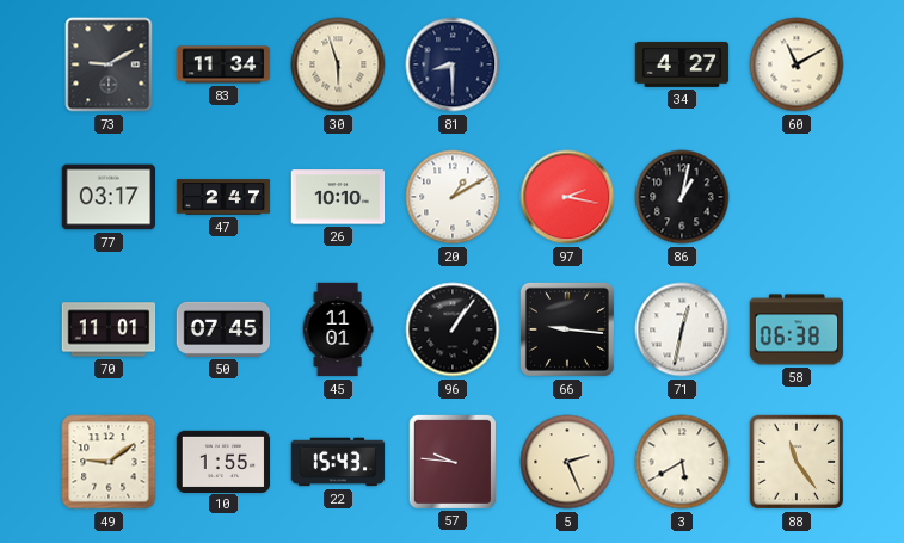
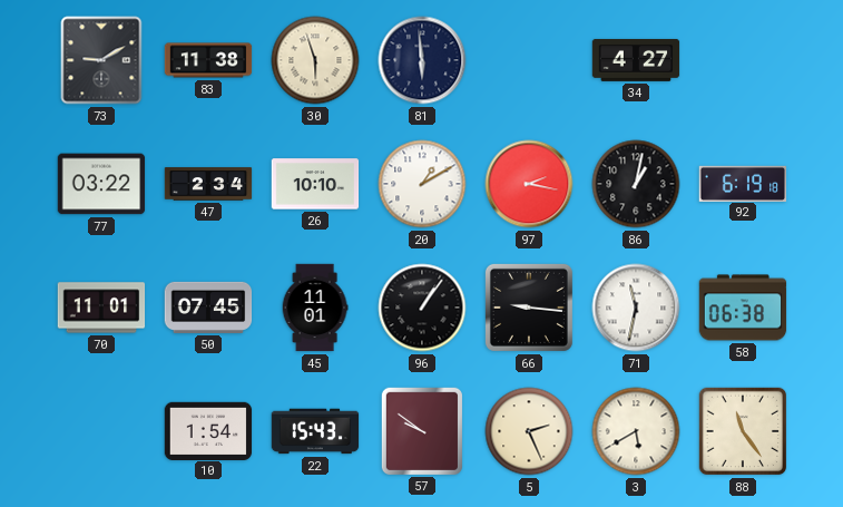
83: 11:34 -> 11:38
81: 8:30 -> 5:59
60: 11:10 -> none
77: 03:17 -> 03:22
47: 2:47 -> 2:34
92: none -> 6:19
71: 12:32 -> 11:32
49: 9:09 -> none
10: 1:55 -> 1:54
57: 9:46 -> 9:51
